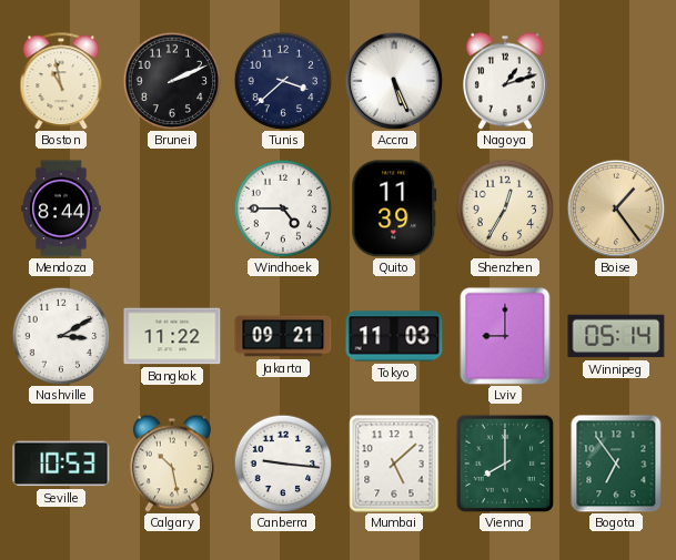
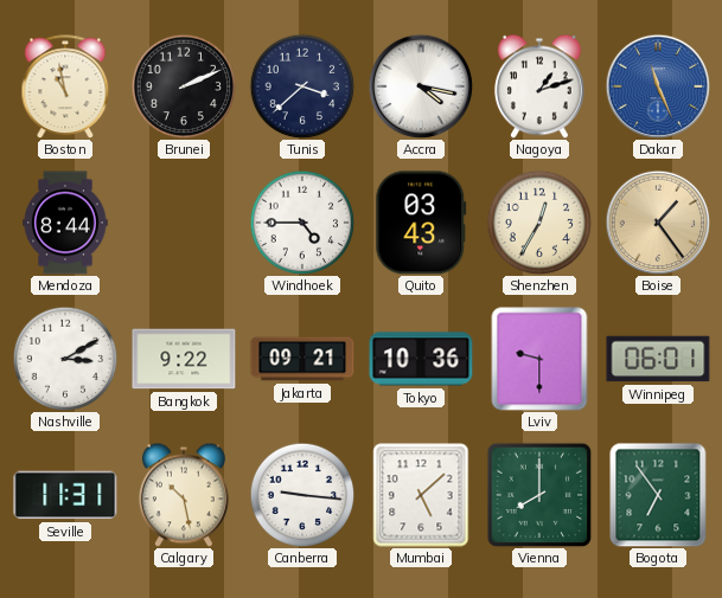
Accra: 5:26 -> 4:17
Dakar: none -> 11:26
Quito: 11:39 -> 03:43
Bangkok: 11:22 -> 9:22
Tokyo: 11:03 -> 10:36
Lviv: 9:00 -> 9:30
Winnipeg: 05:14 -> 06:01
Seville: 10:53 -> 11:31
